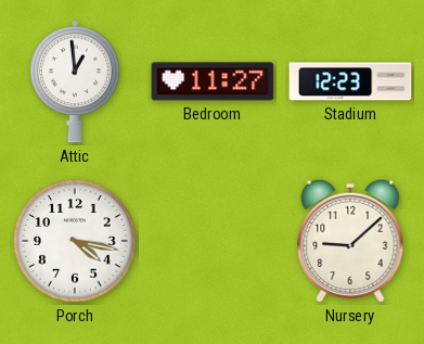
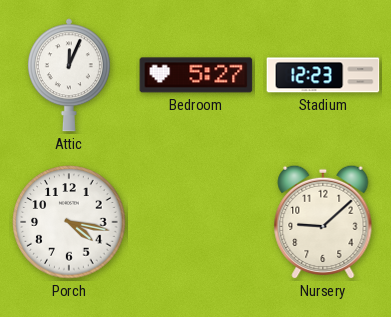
Attic: 12:59 -> 12:04
Bedroom: 11:27 -> 5:27
